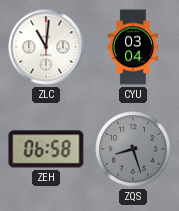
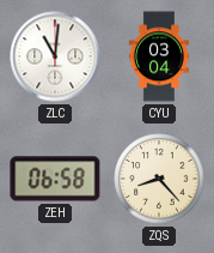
ZQS: 8:27 -> 8:23
ZQS dial: grey -> cream
